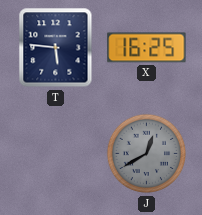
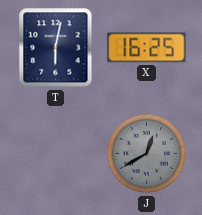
T: 5:46 -> 6:02
